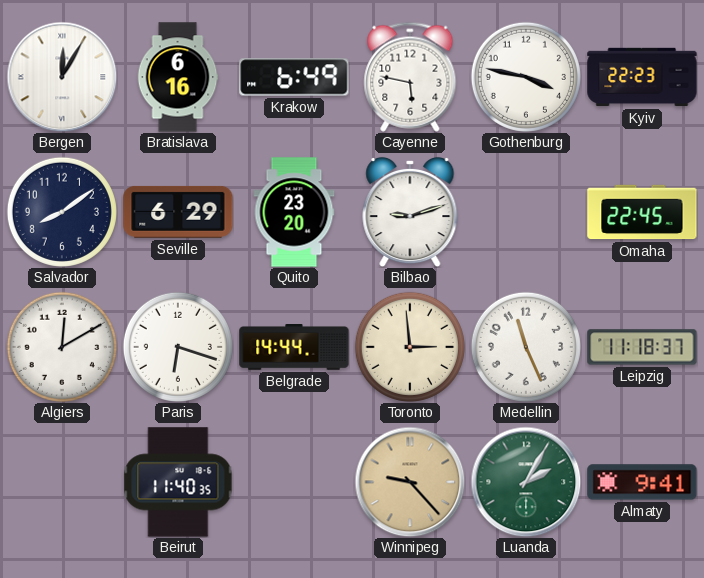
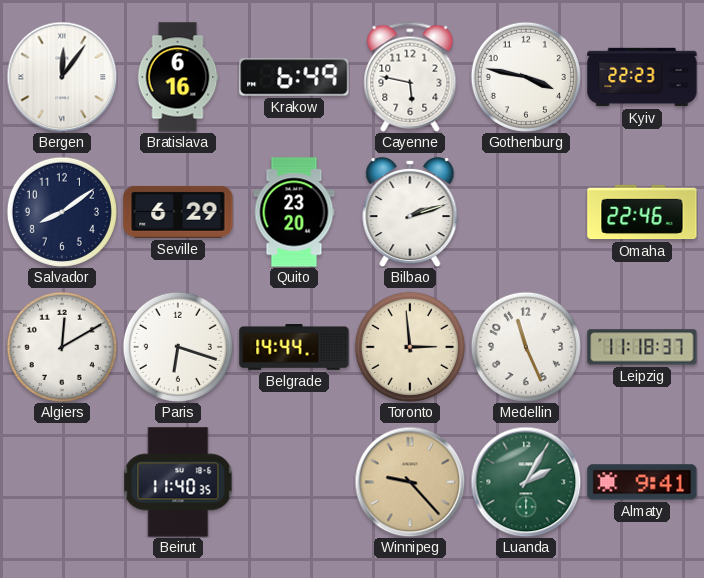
Bergen: 12:05 -> 12:06
Bilbao: 9:12 -> 2:12
Omaha: 22:45 -> 22:46
